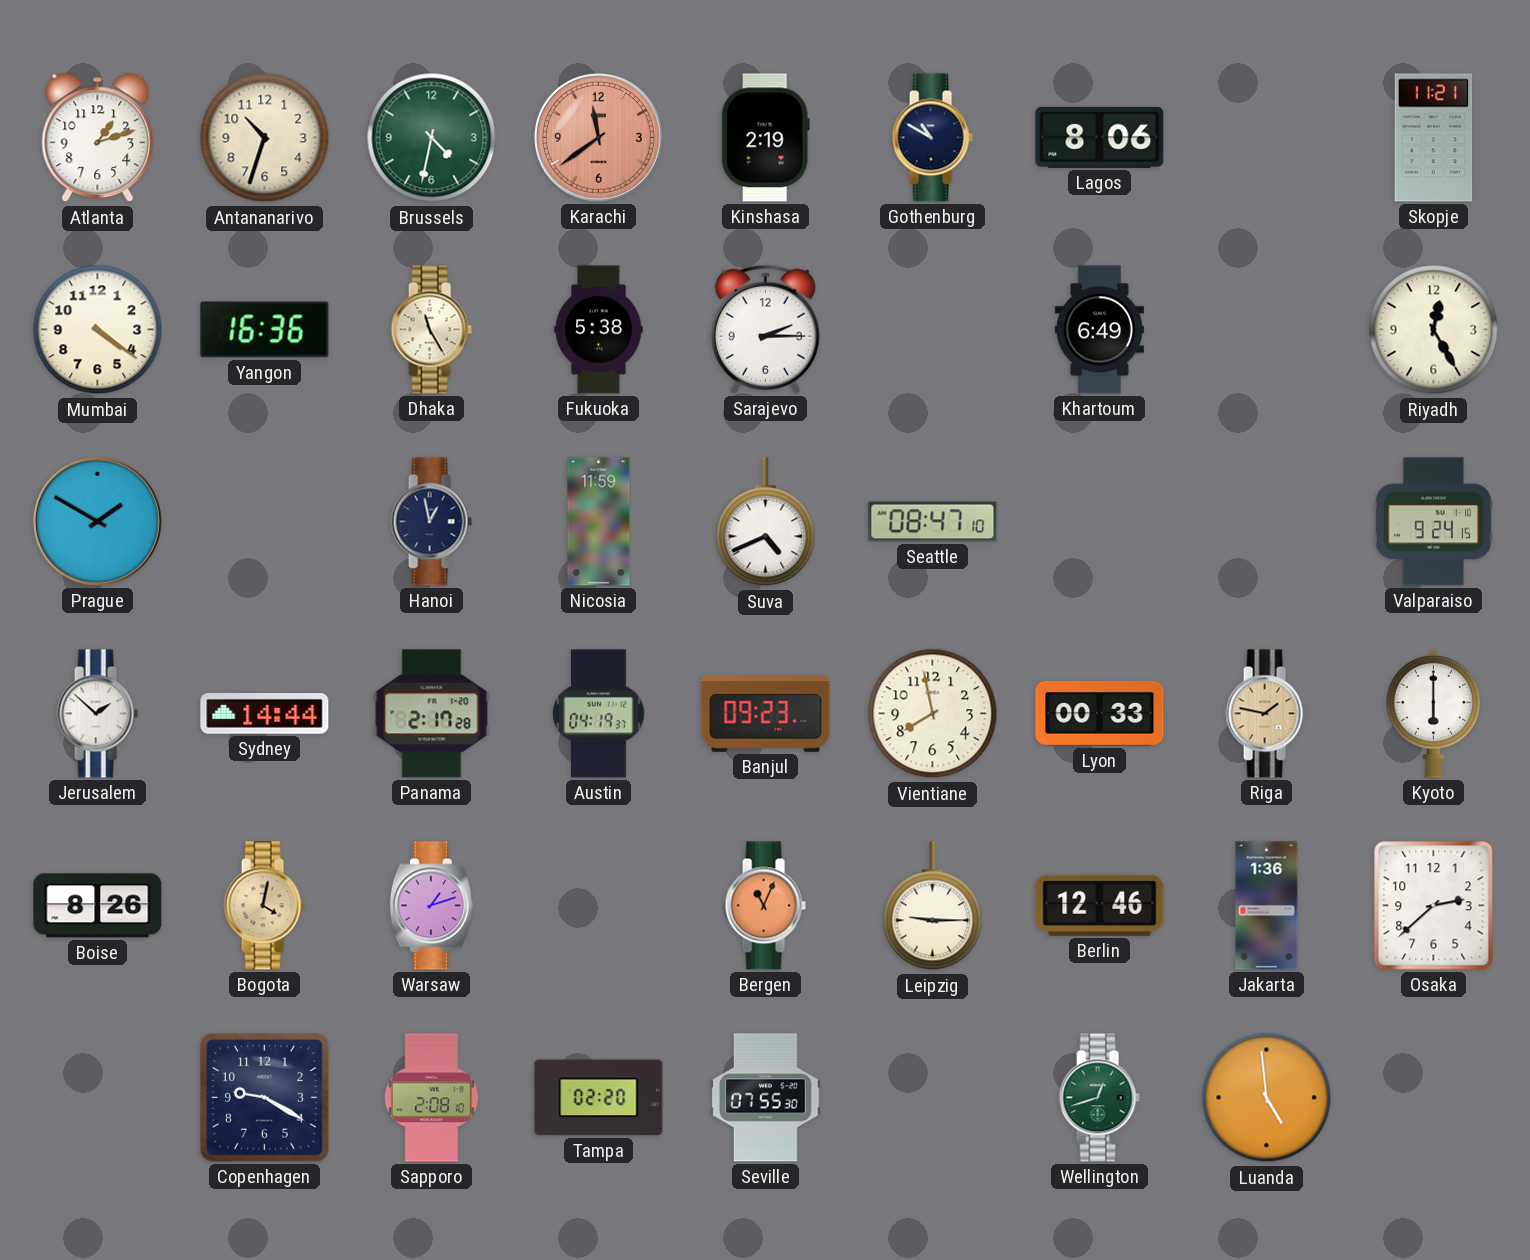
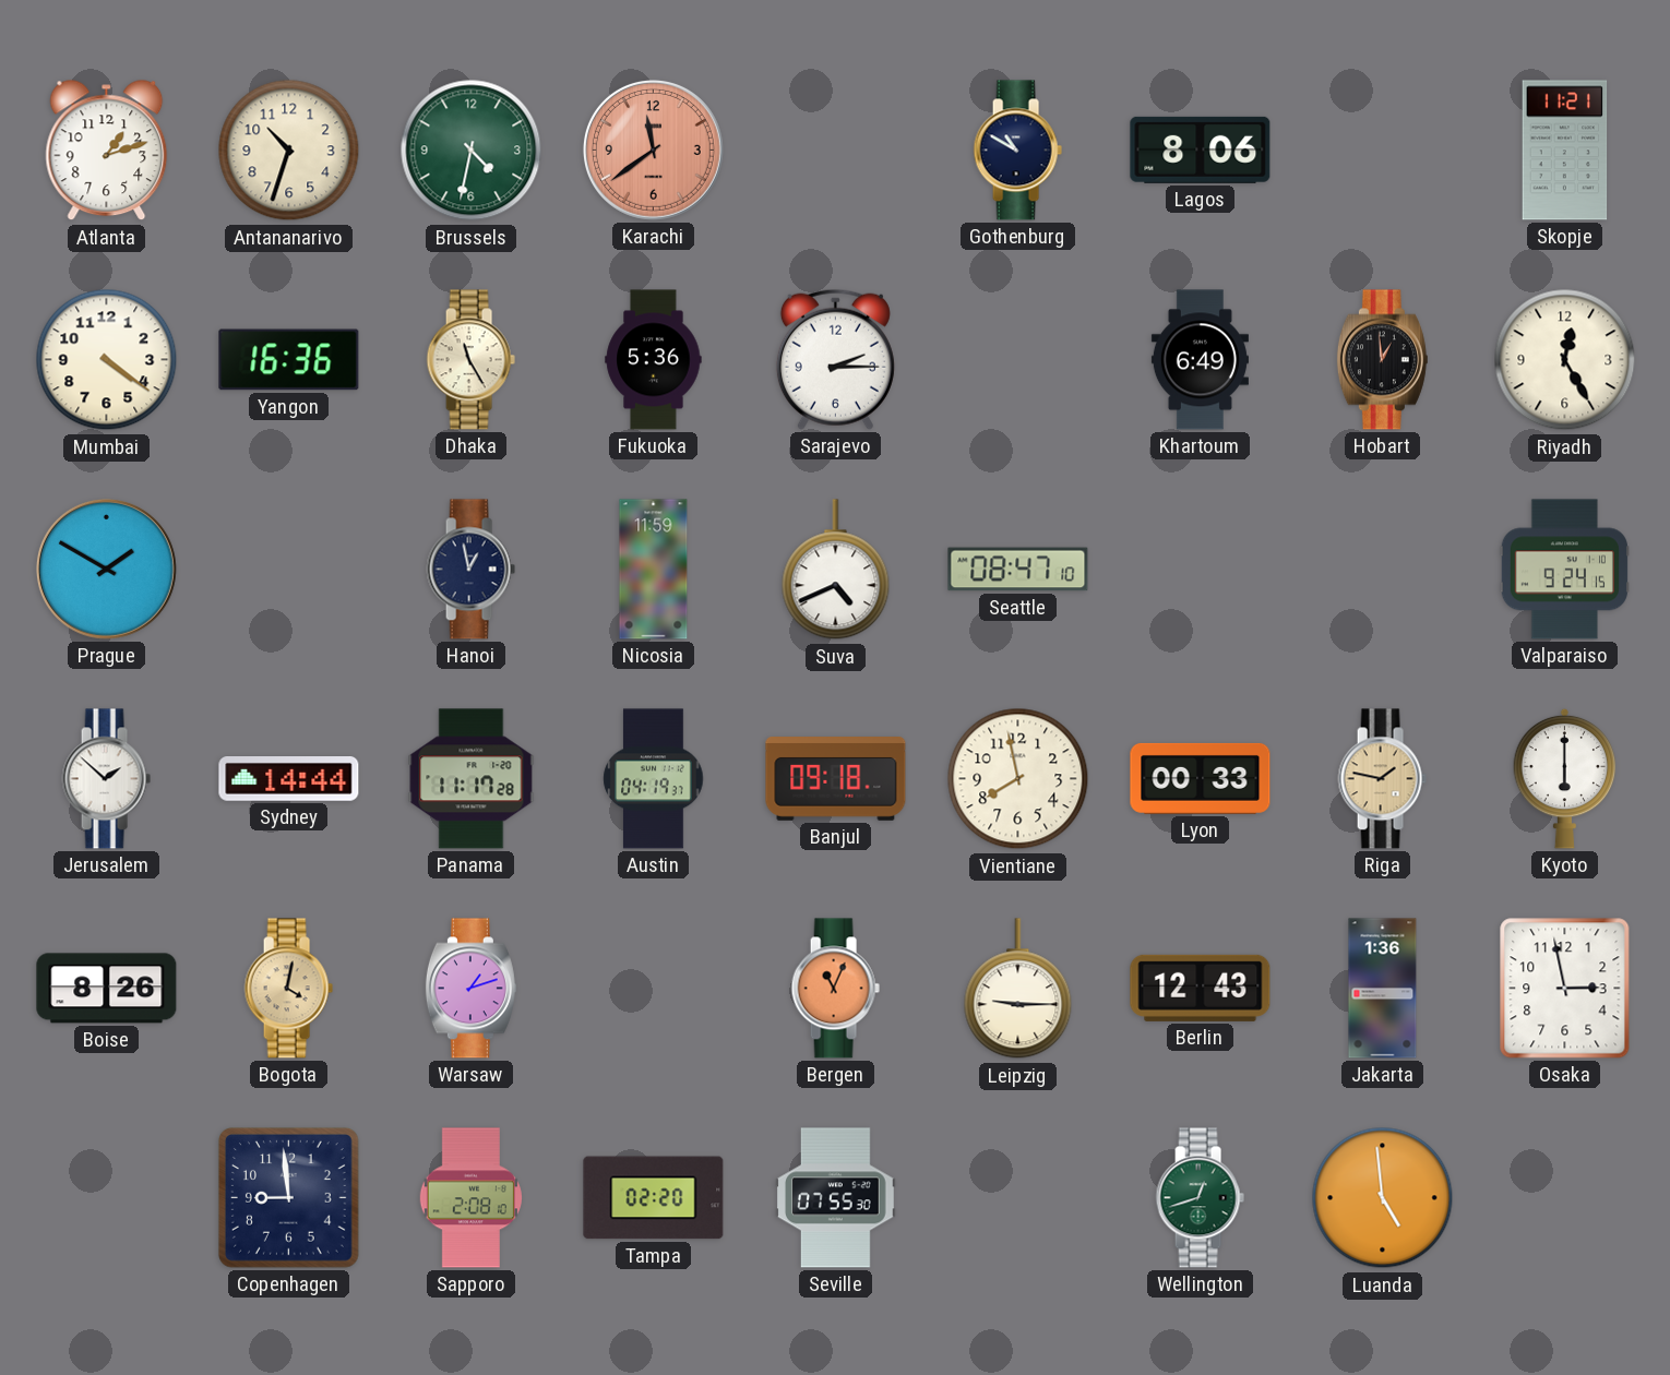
Kinshasa: 2:19 -> none
Fukuoka: 5:38 -> 5:36
Hobart: none -> 12:59
Panama: 2:17 -> 11:17
Banjul: 09:23 -> 09:18
Berlin: 12:46 -> 12:43
Osaka: 2:38 -> 2:58
Copenhagen: 9:20 -> 8:59
